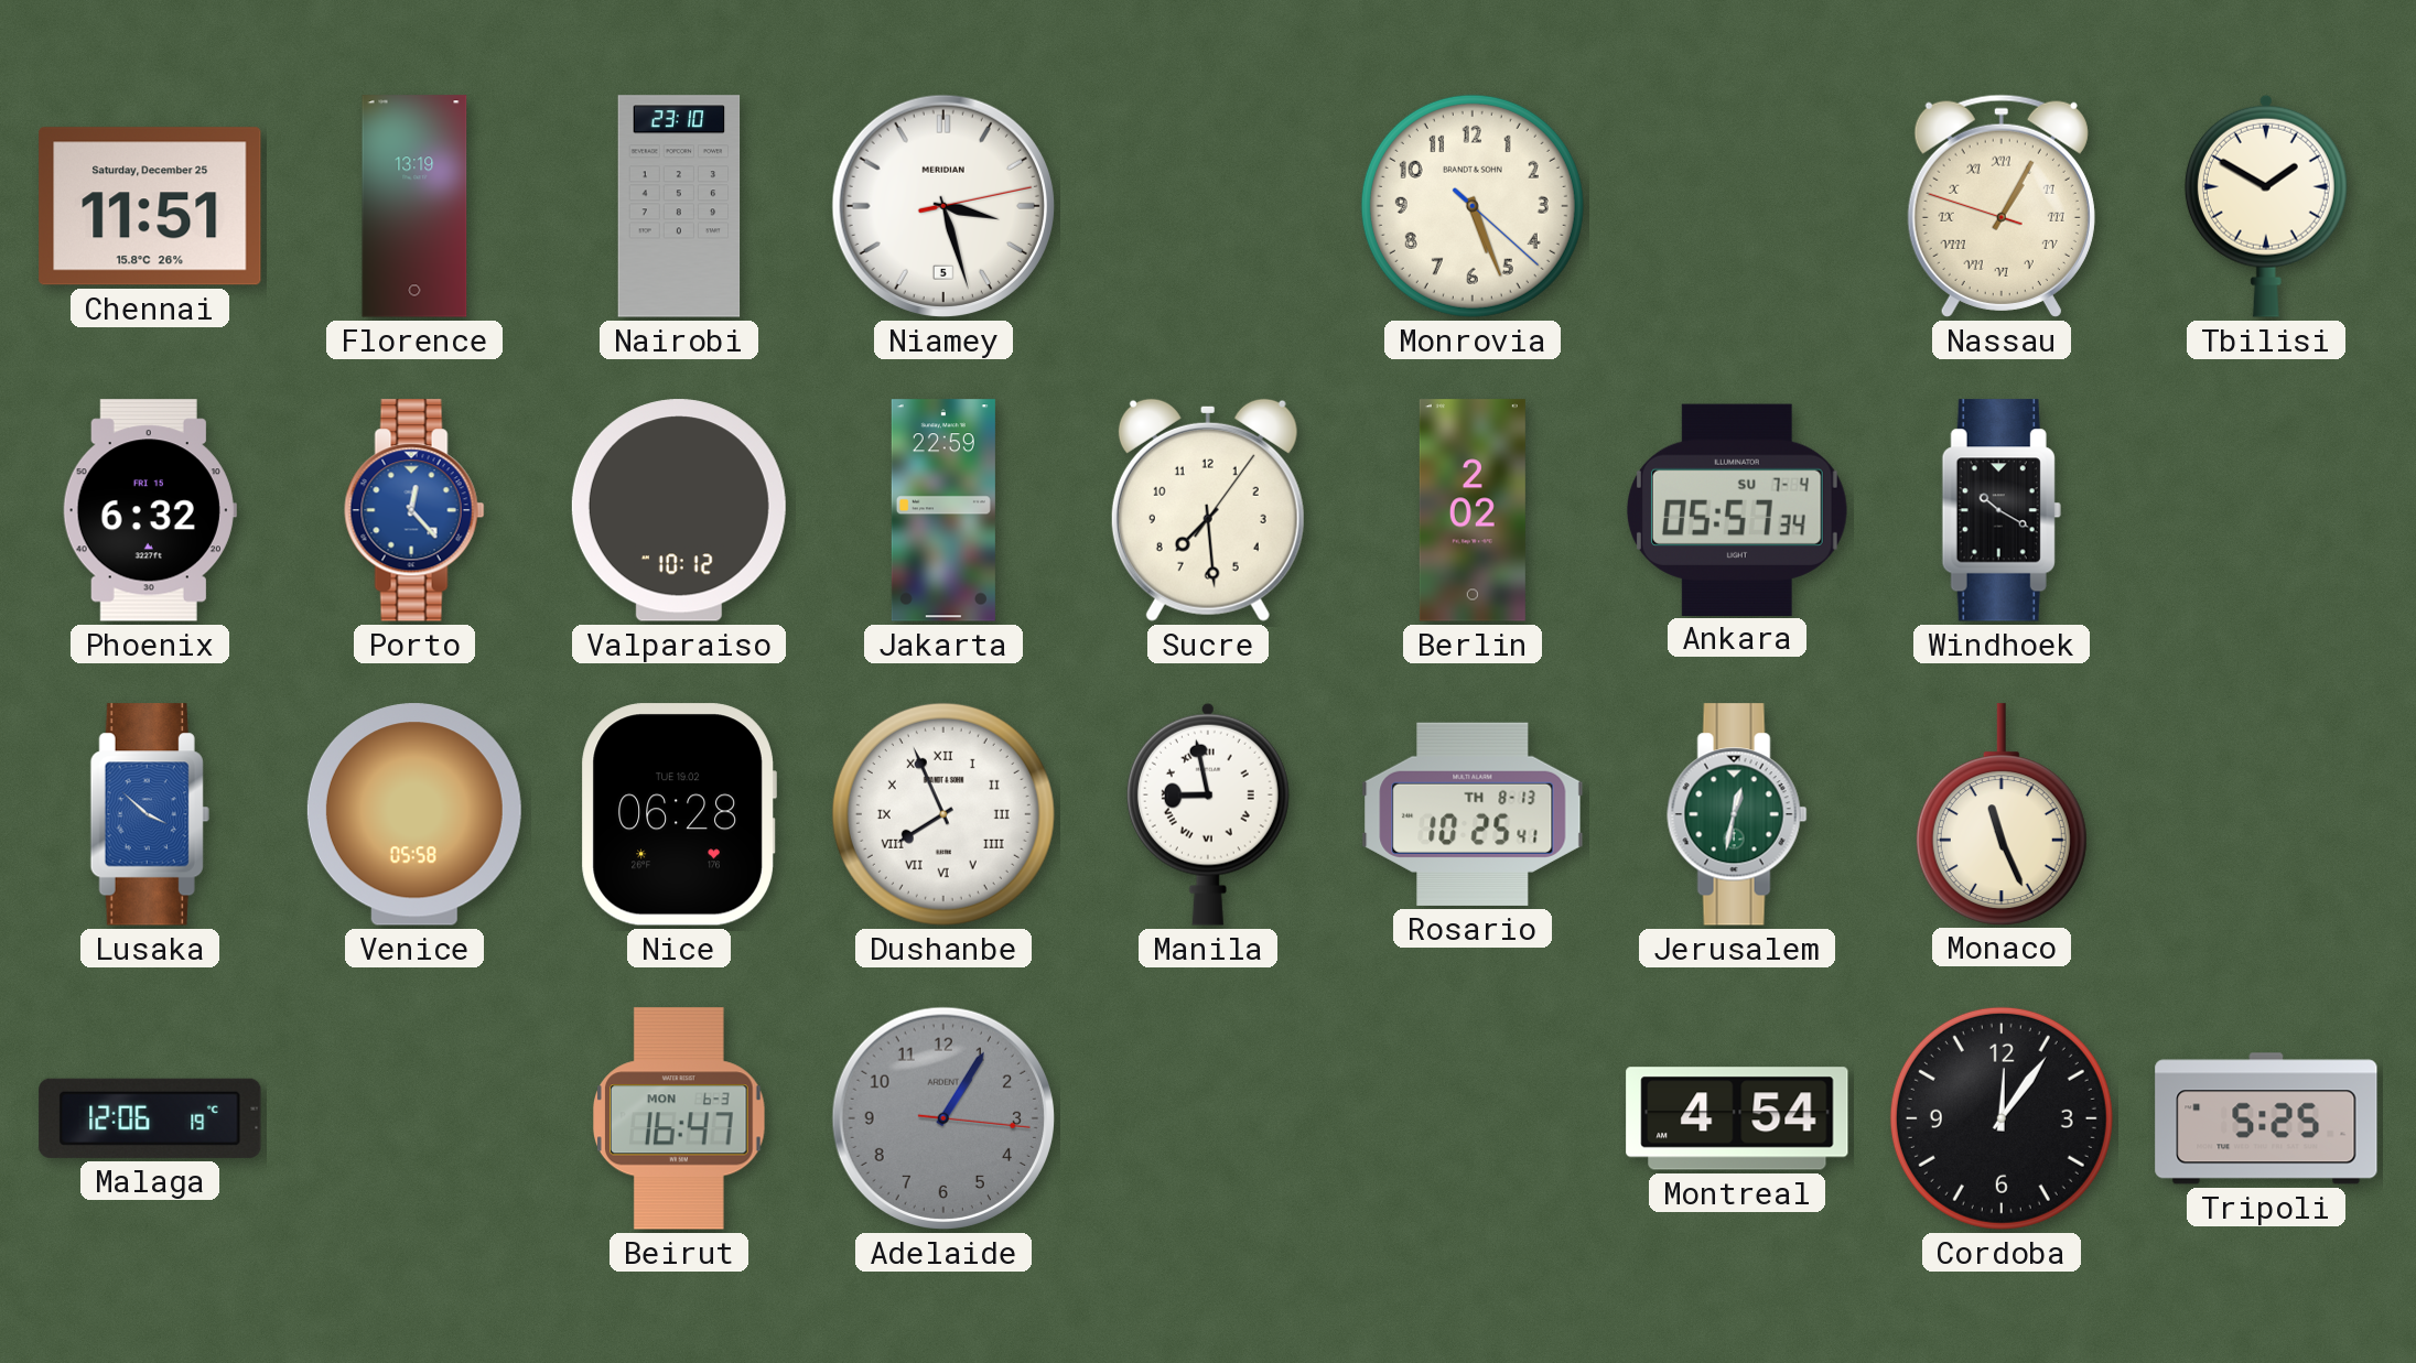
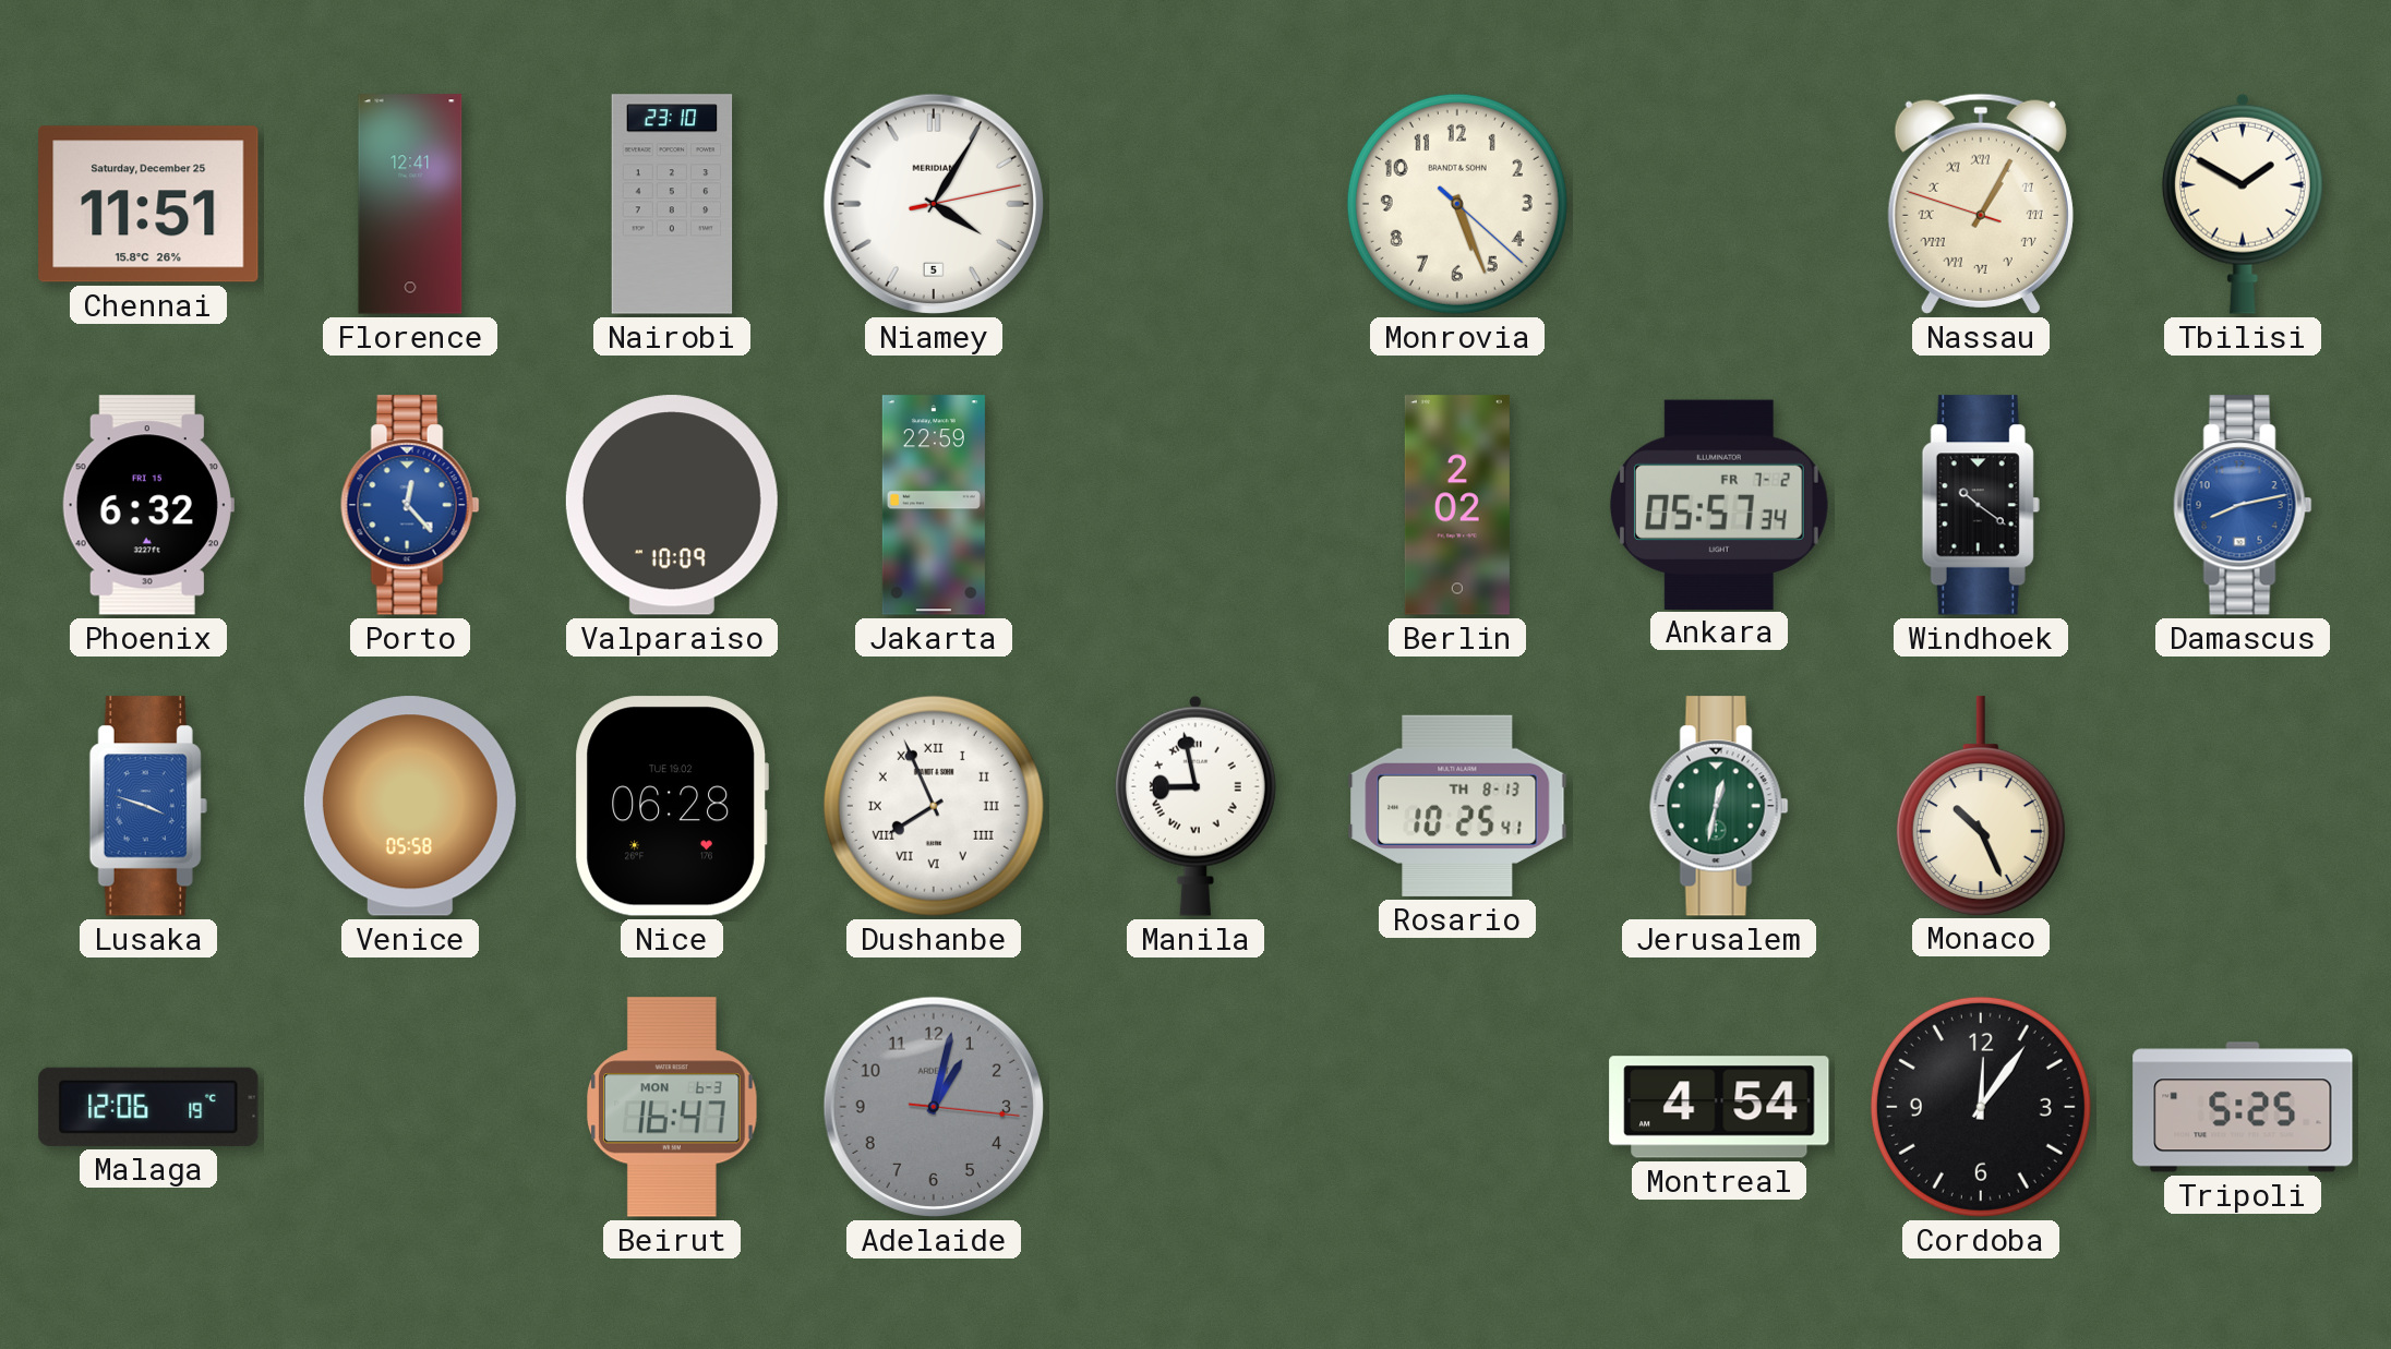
Florence: 13:19 -> 12:41
Niamey: 3:27 -> 4:05
Valparaiso: 10:12 -> 10:09
Sucre: 7:29 -> none
Ankara date: SU 7-4 -> FR 7-2
Windhoek: 10:20 -> 10:21
Damascus: none -> 8:13
Lusaka: 3:52 -> 3:48
Monaco: 11:26 -> 10:26
Adelaide: 1:05 -> 1:02
